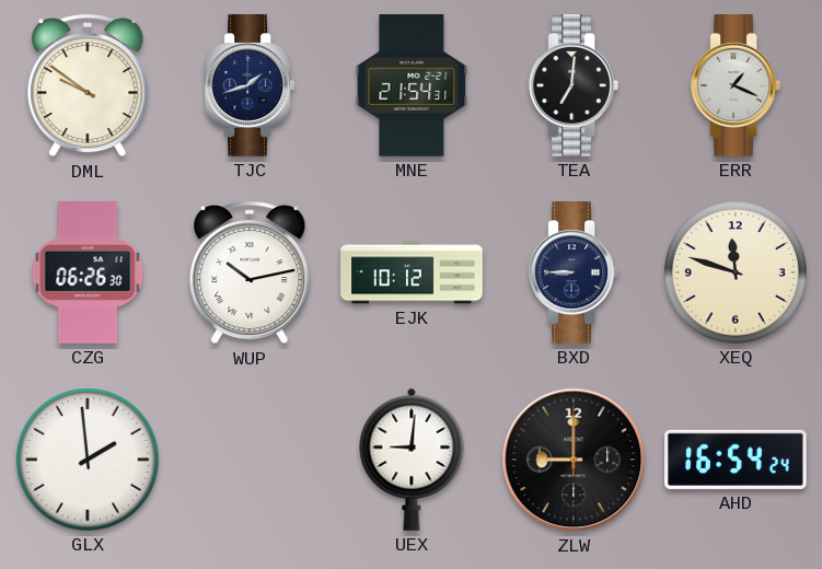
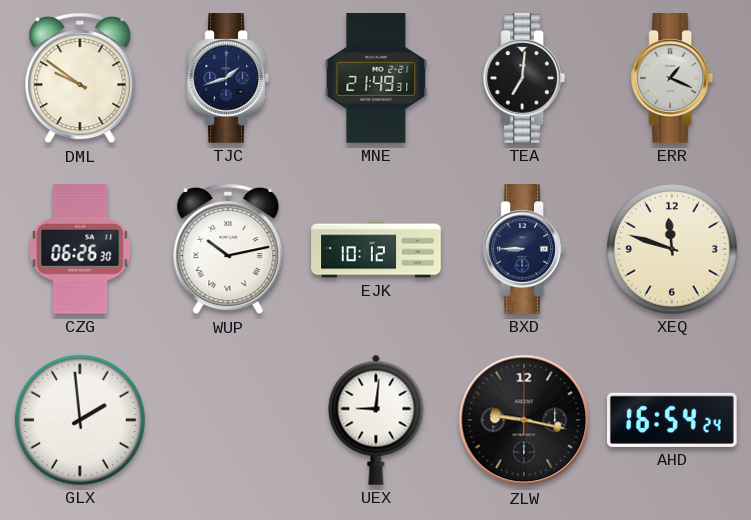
MNE: 21:54 -> 21:49
ZLW: 9:00 -> 9:17
